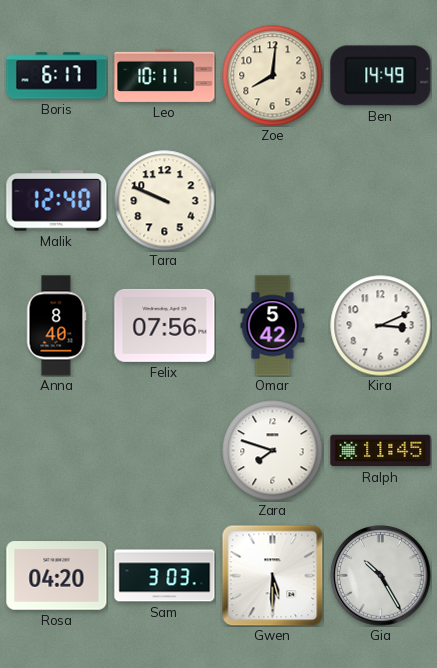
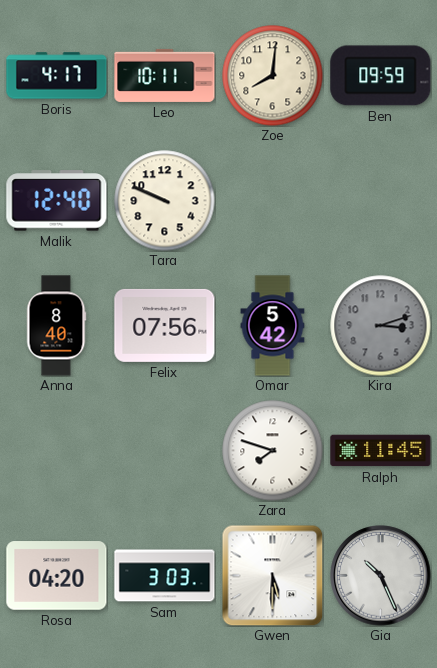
Boris: 6:17 -> 4:17
Ben: 14:49 -> 09:59
Kira: 3:11 -> 3:12
Kira dial: white -> grey
Gia: 10:25 -> 10:26
